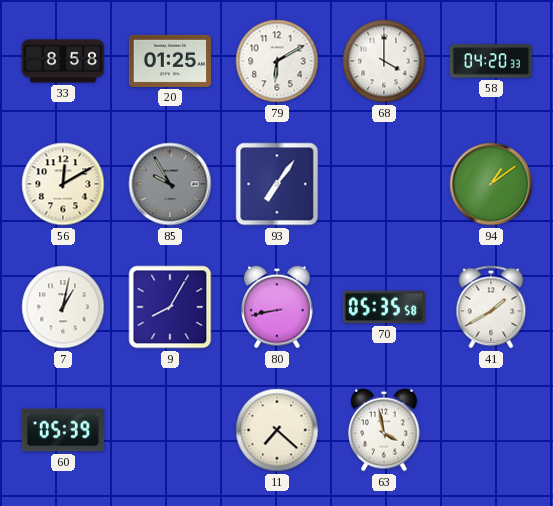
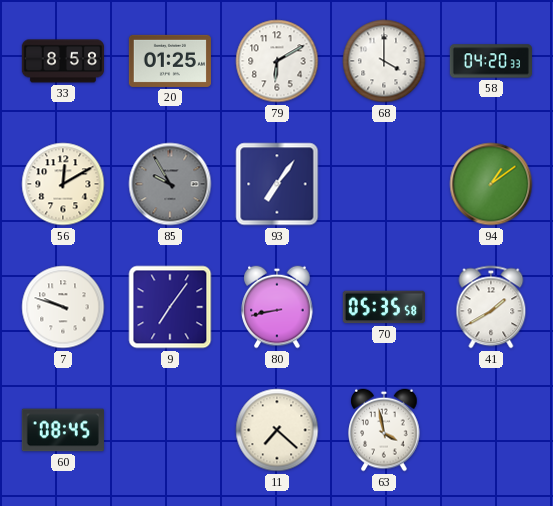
7: 1:02 -> 9:48
9: 8:05 -> 7:06
60: 05:39 -> 08:45
